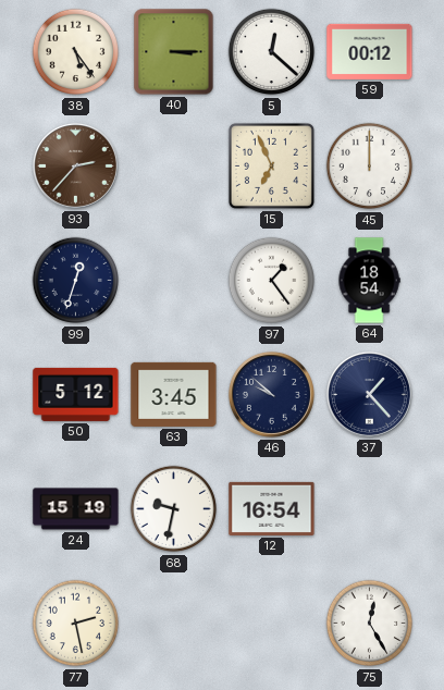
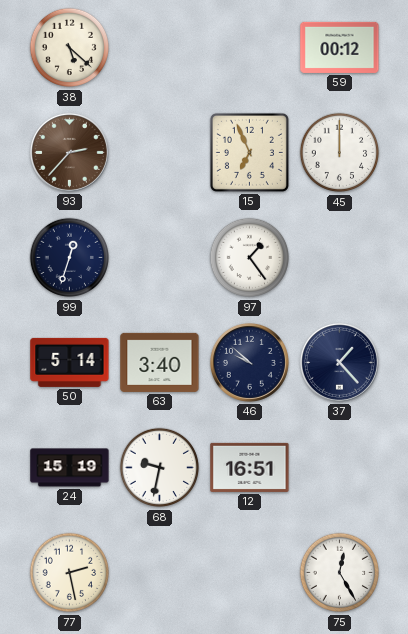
38: 5:24 -> 5:22
40: 3:15 -> none
5: 12:22 -> none
64: 18:54 -> none
50: 5:12 -> 5:14
63: 3:45 -> 3:40
12: 16:54 -> 16:51
